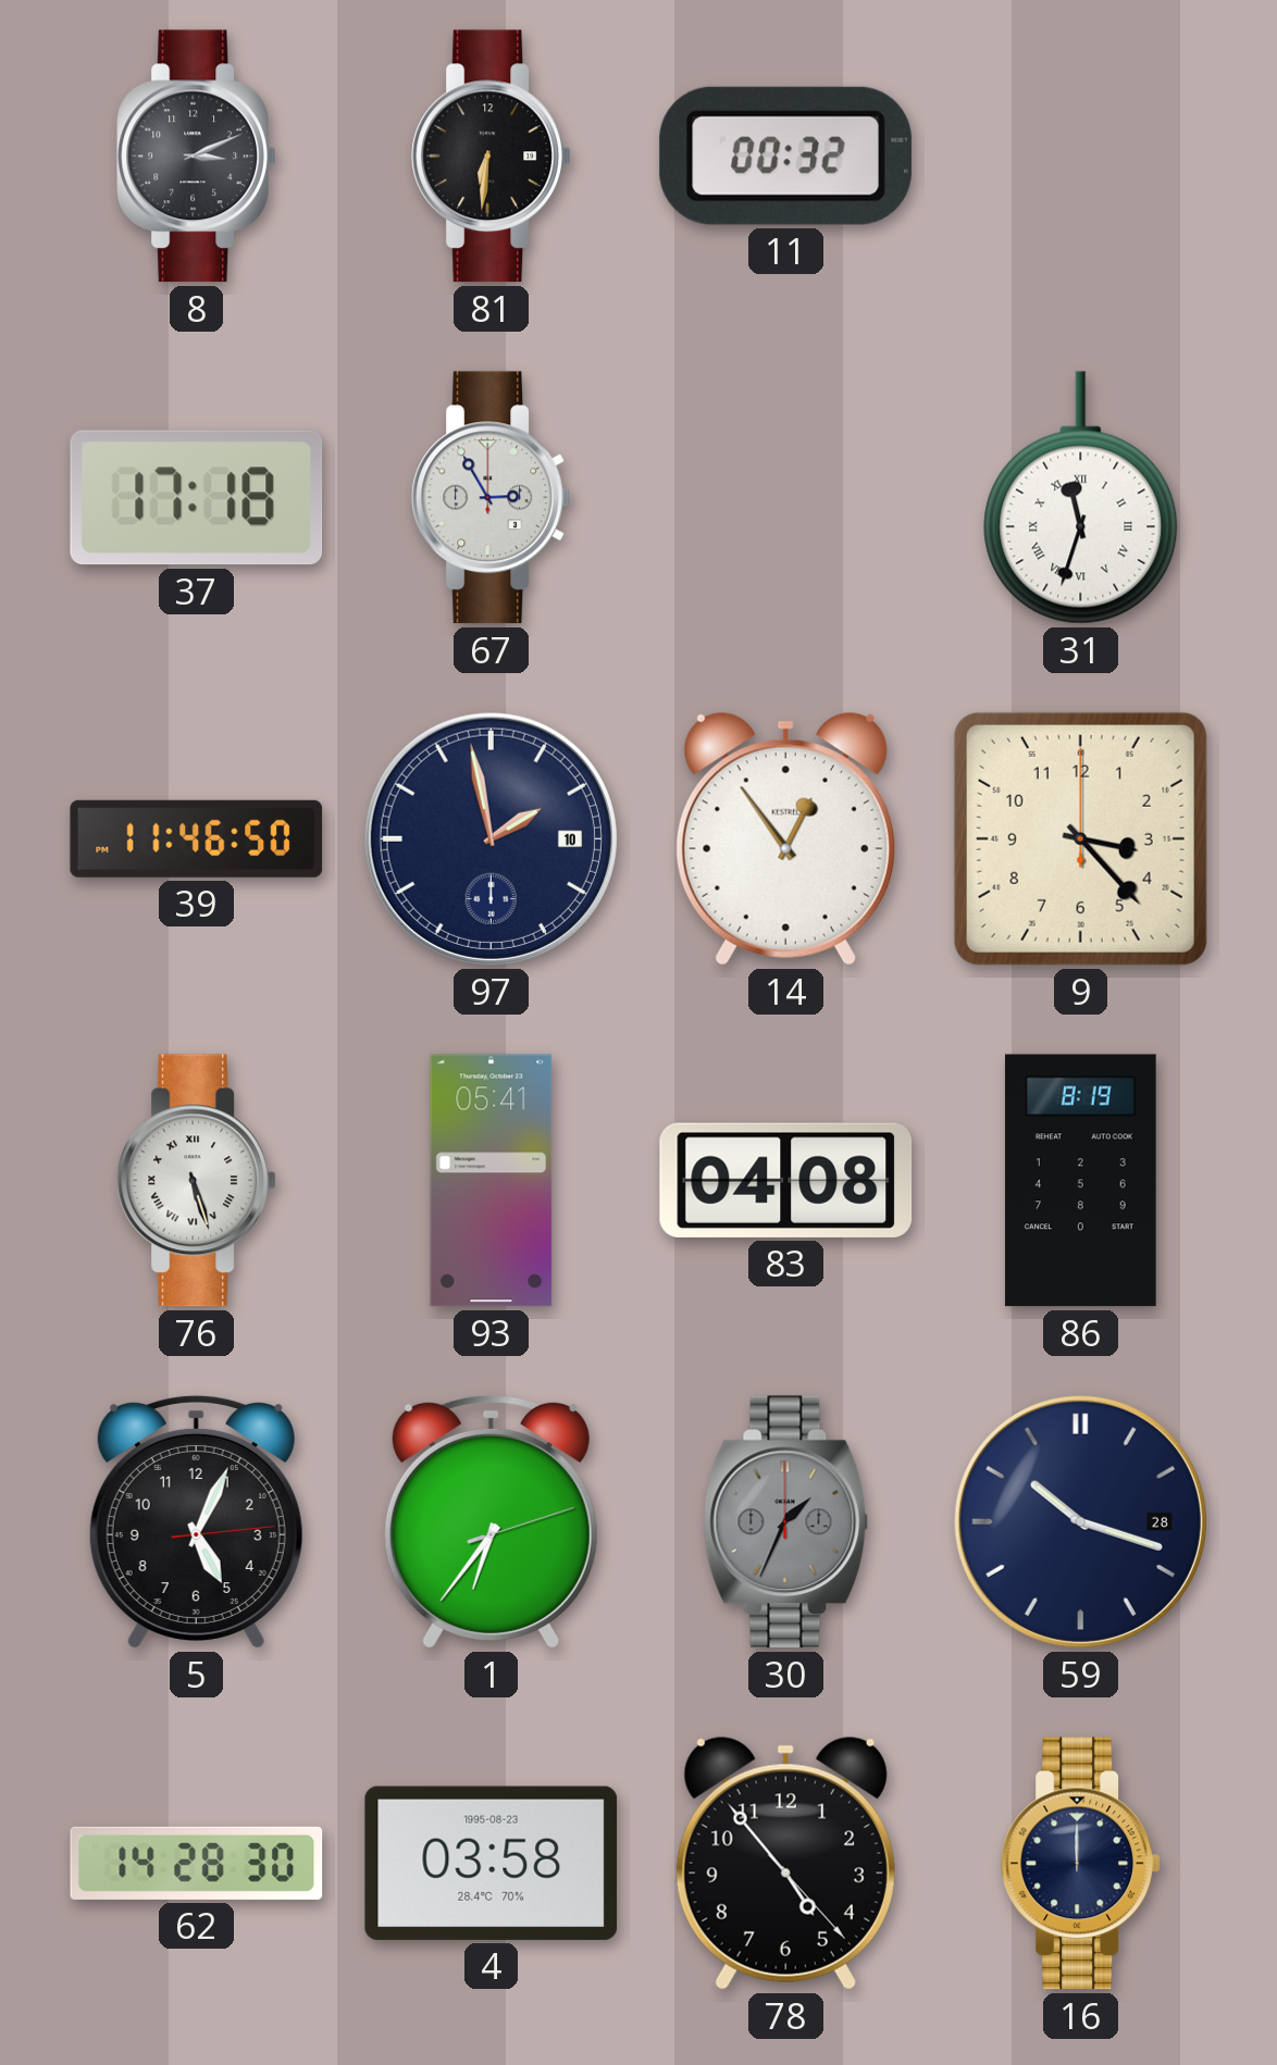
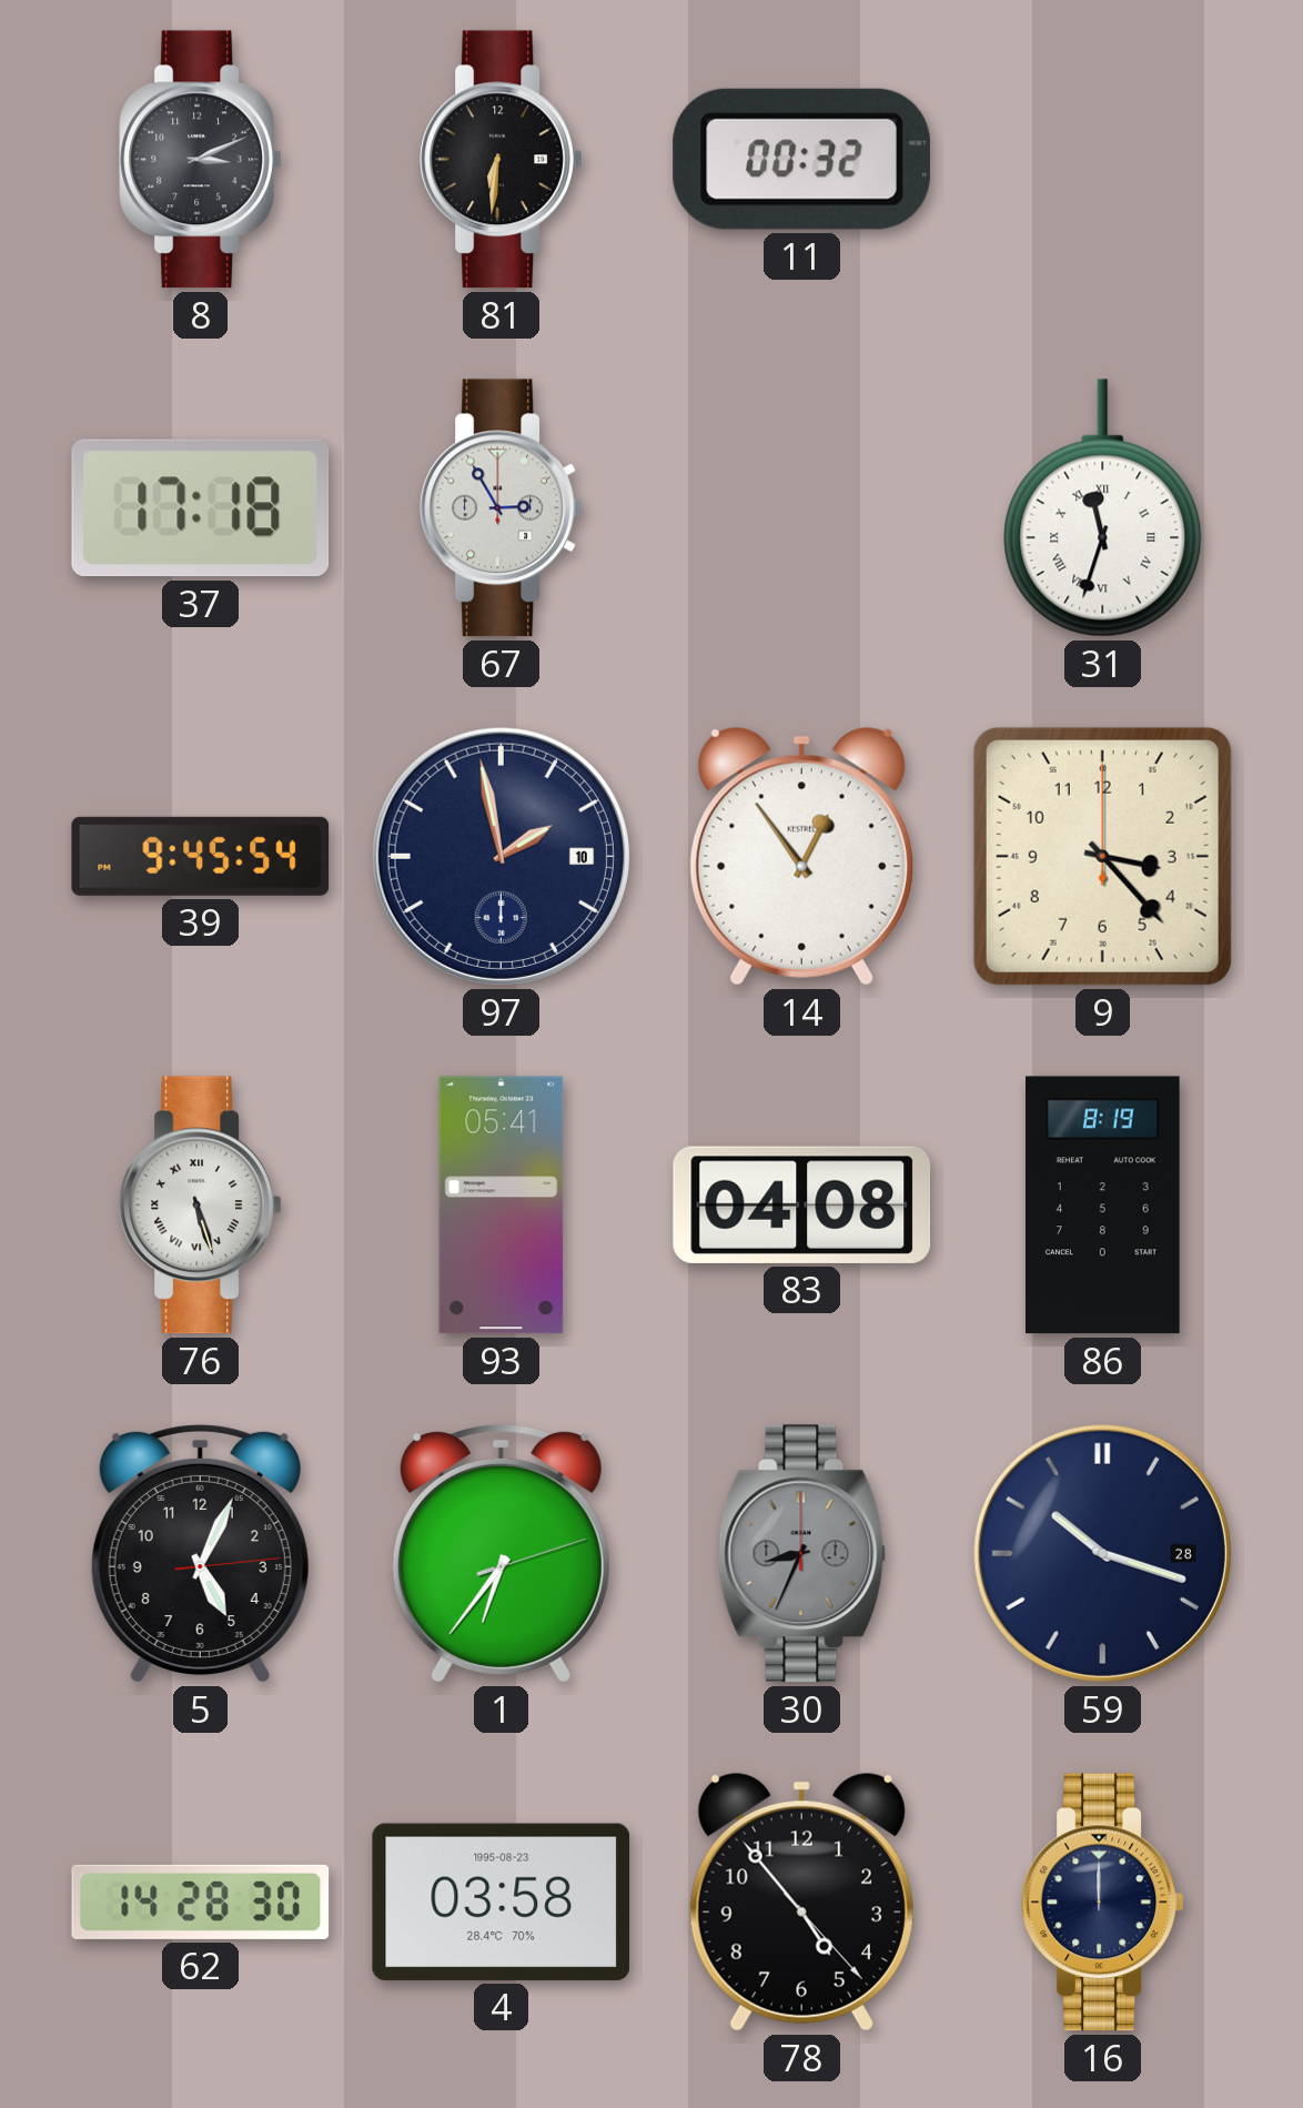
39: 11:46 -> 9:45
30: 1:34 -> 8:34
